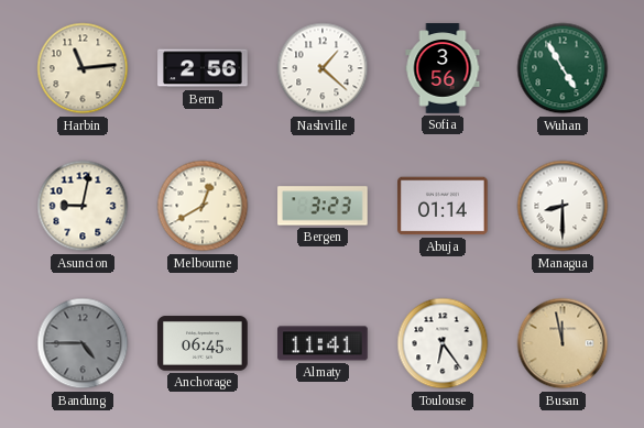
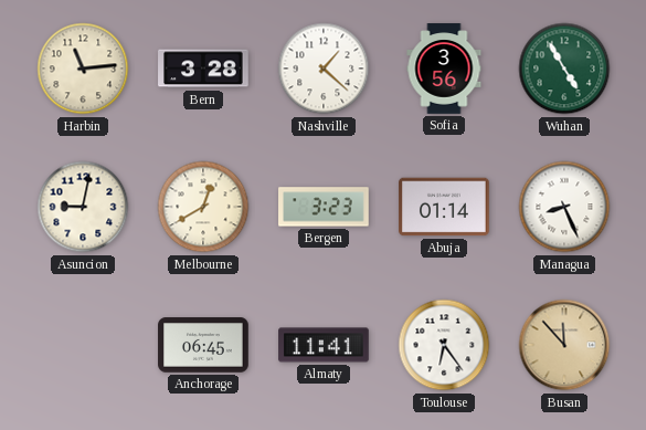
Bern: 2:56 -> 3:28
Managua: 8:30 -> 8:26
Bandung: 4:45 -> none
Busan: 11:58 -> 11:53
